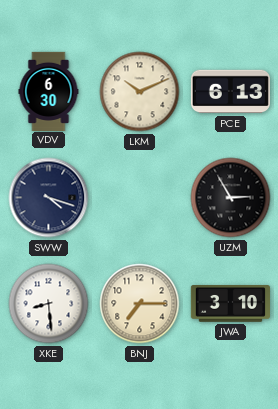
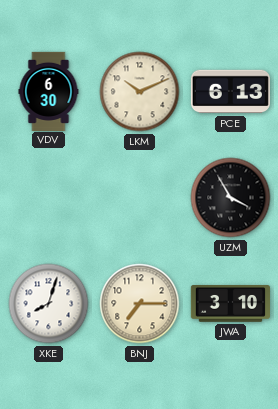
SWW: 4:18 -> none
UZM: 2:55 -> 3:55
XKE: 8:29 -> 8:03
